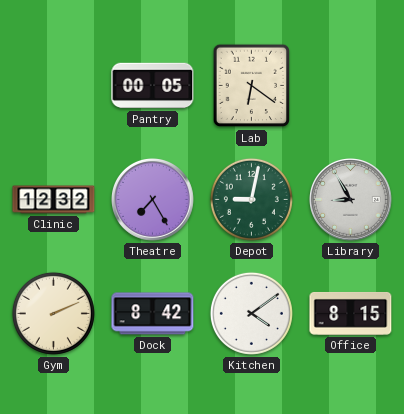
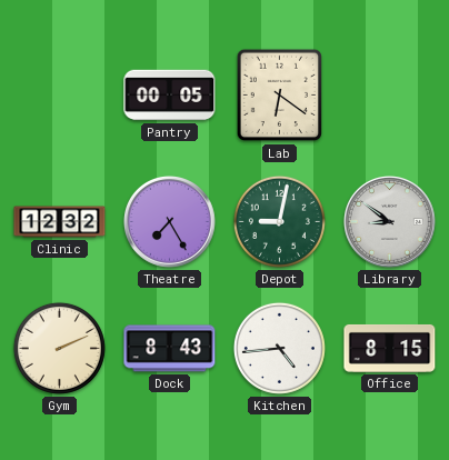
Library: 8:55 -> 8:51
Dock: 8:42 -> 8:43
Kitchen: 4:09 -> 4:44
